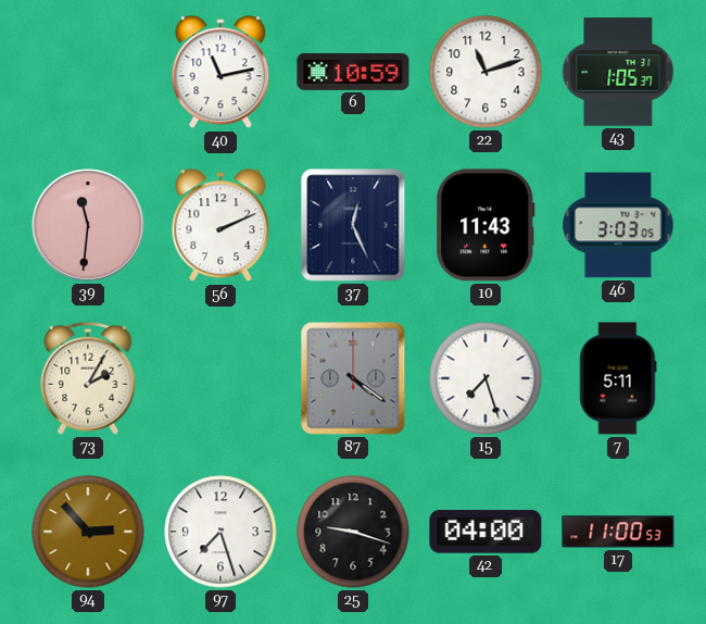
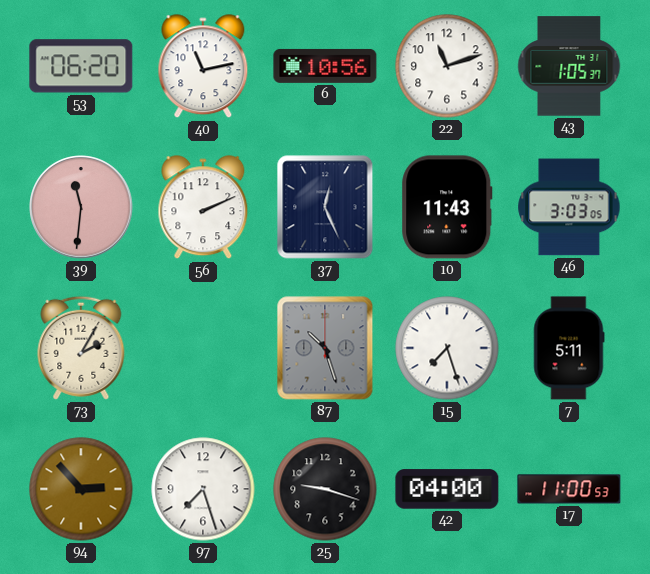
53: none -> 06:20
6: 10:59 -> 10:56
87: 4:21 -> 10:27
